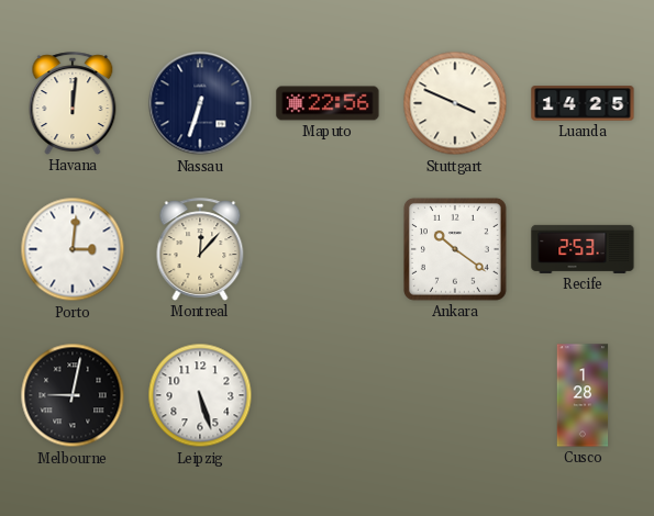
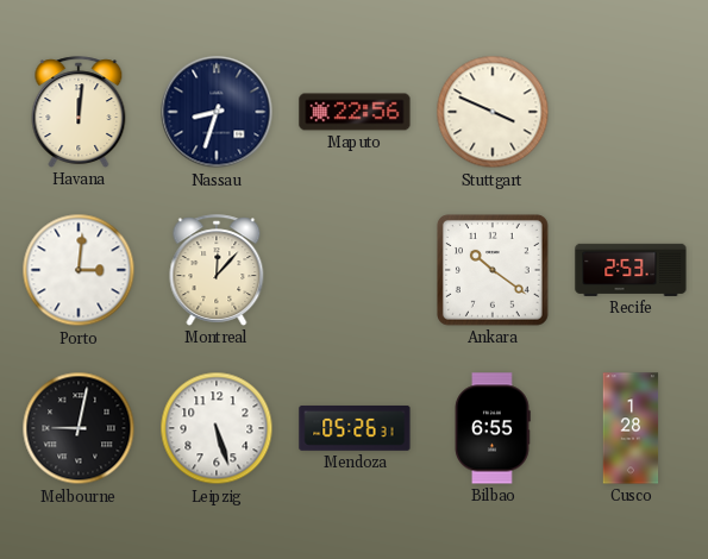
Nassau: 6:33 -> 8:33
Luanda: 14:25 -> none
Mendoza: none -> 05:26
Bilbao: none -> 6:55
